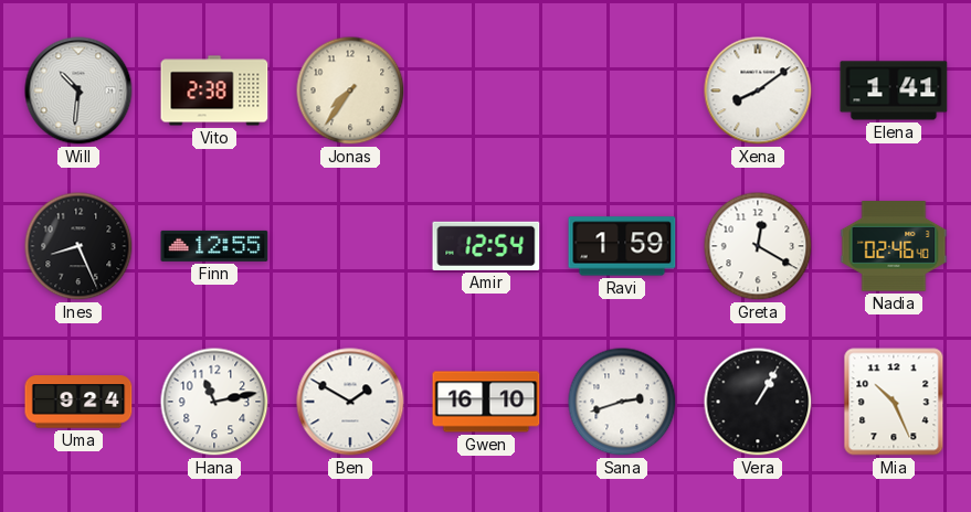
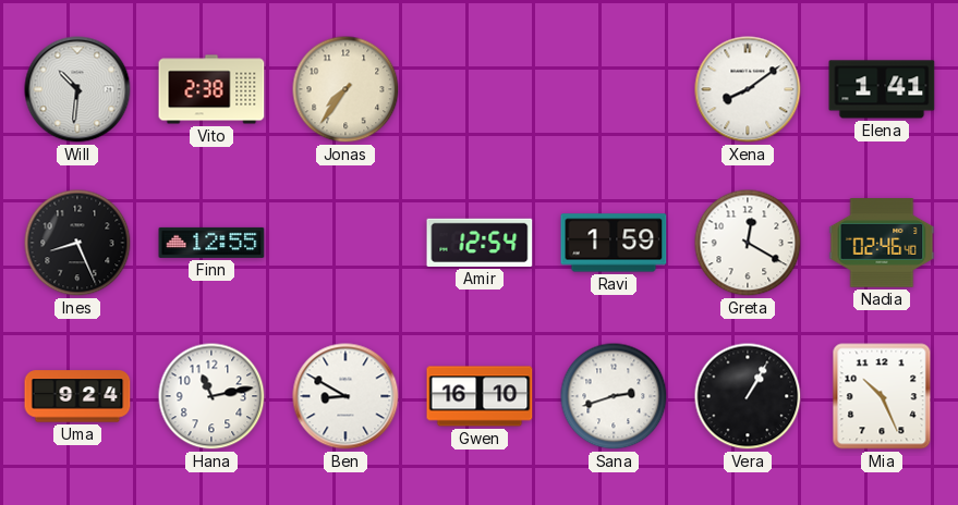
Ben: 1:50 -> 8:50
